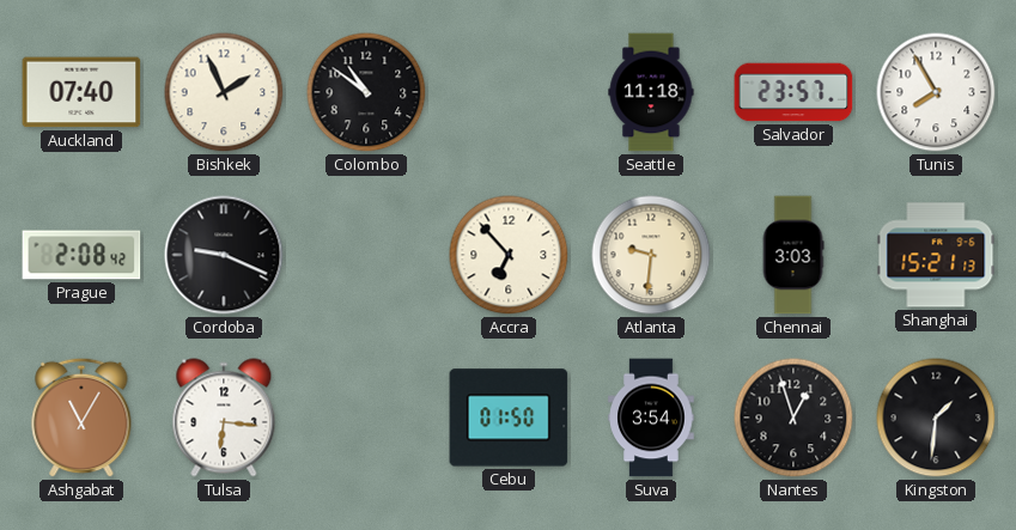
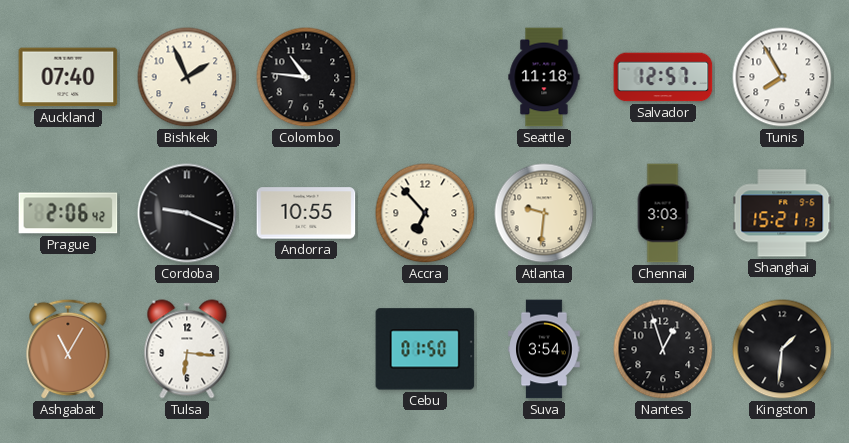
Colombo: 10:51 -> 10:46
Salvador: 23:57 -> 12:57
Prague: 2:08 -> 2:06
Andorra: none -> 10:55
